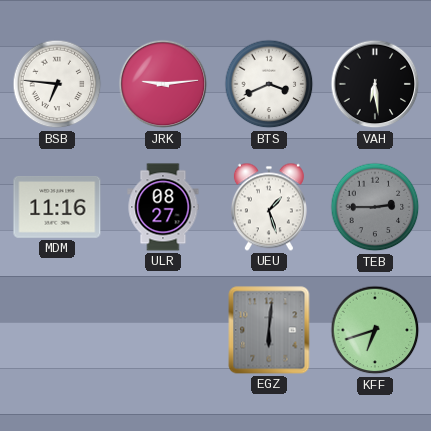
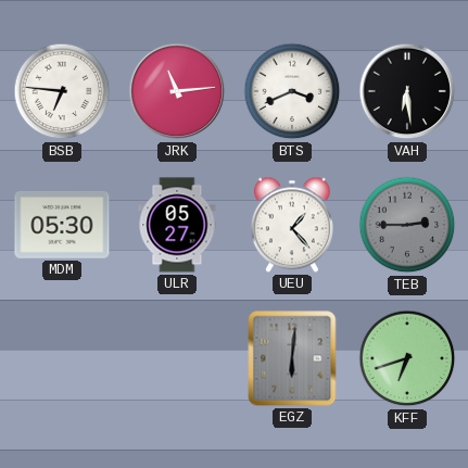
JRK: 9:14 -> 11:14
MDM: 11:16 -> 05:30
ULR: 08:27 -> 05:27
UEU: 1:27 -> 1:23
